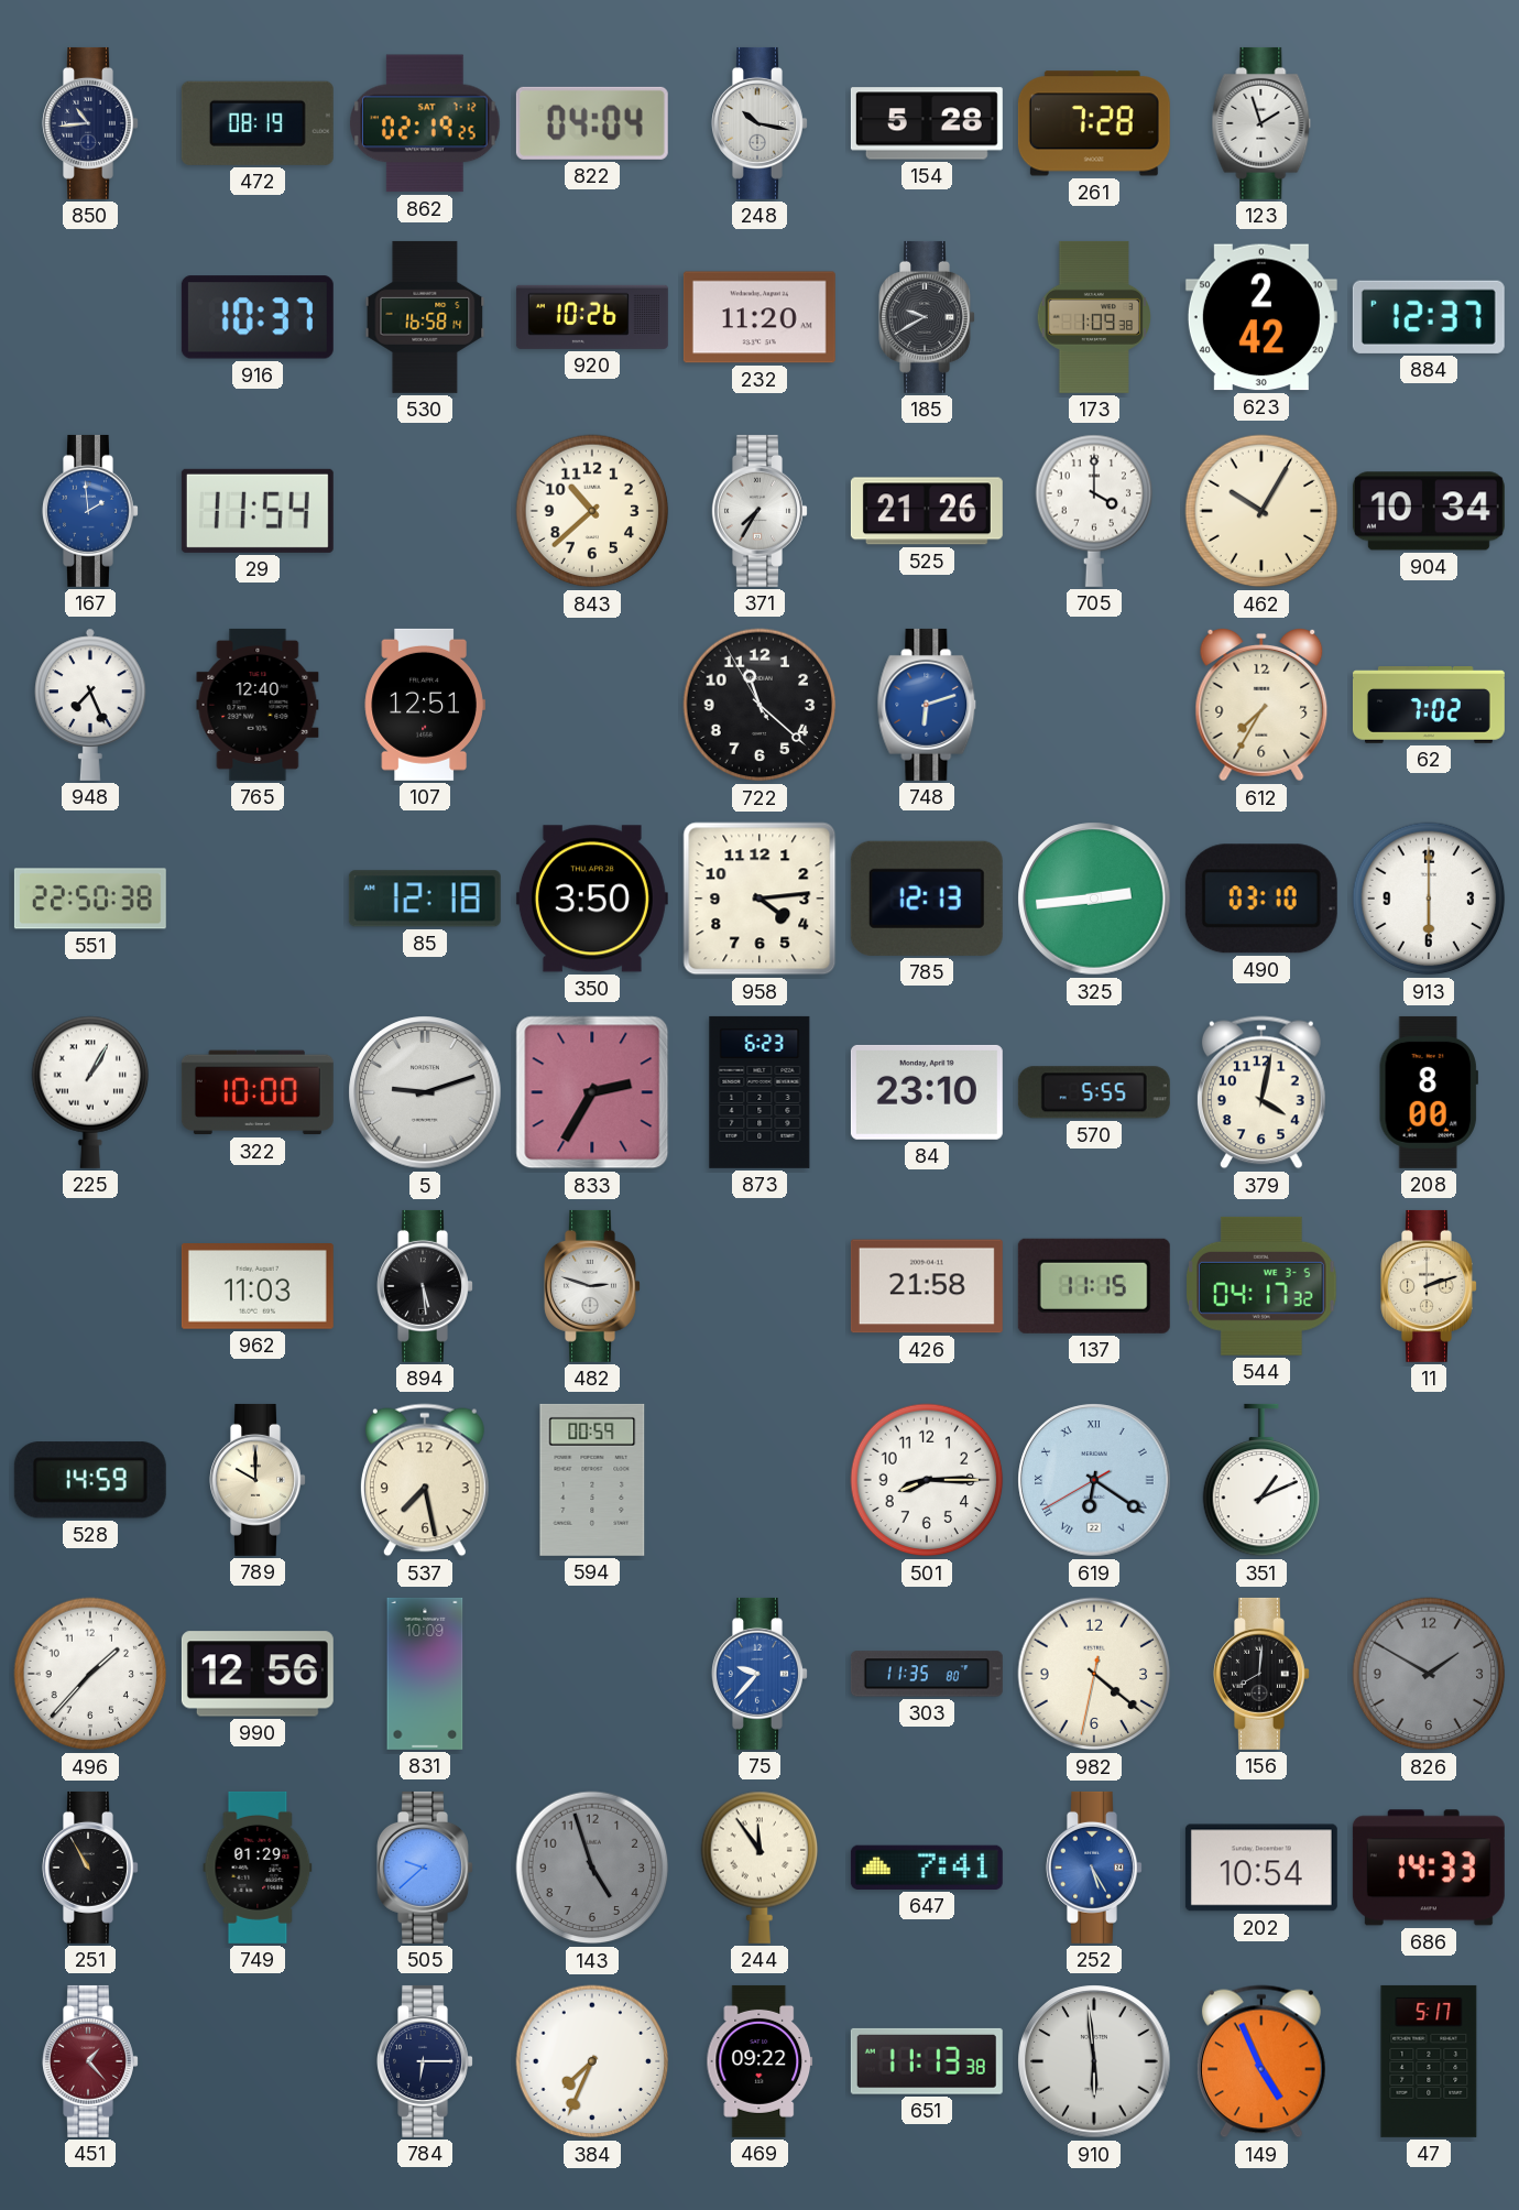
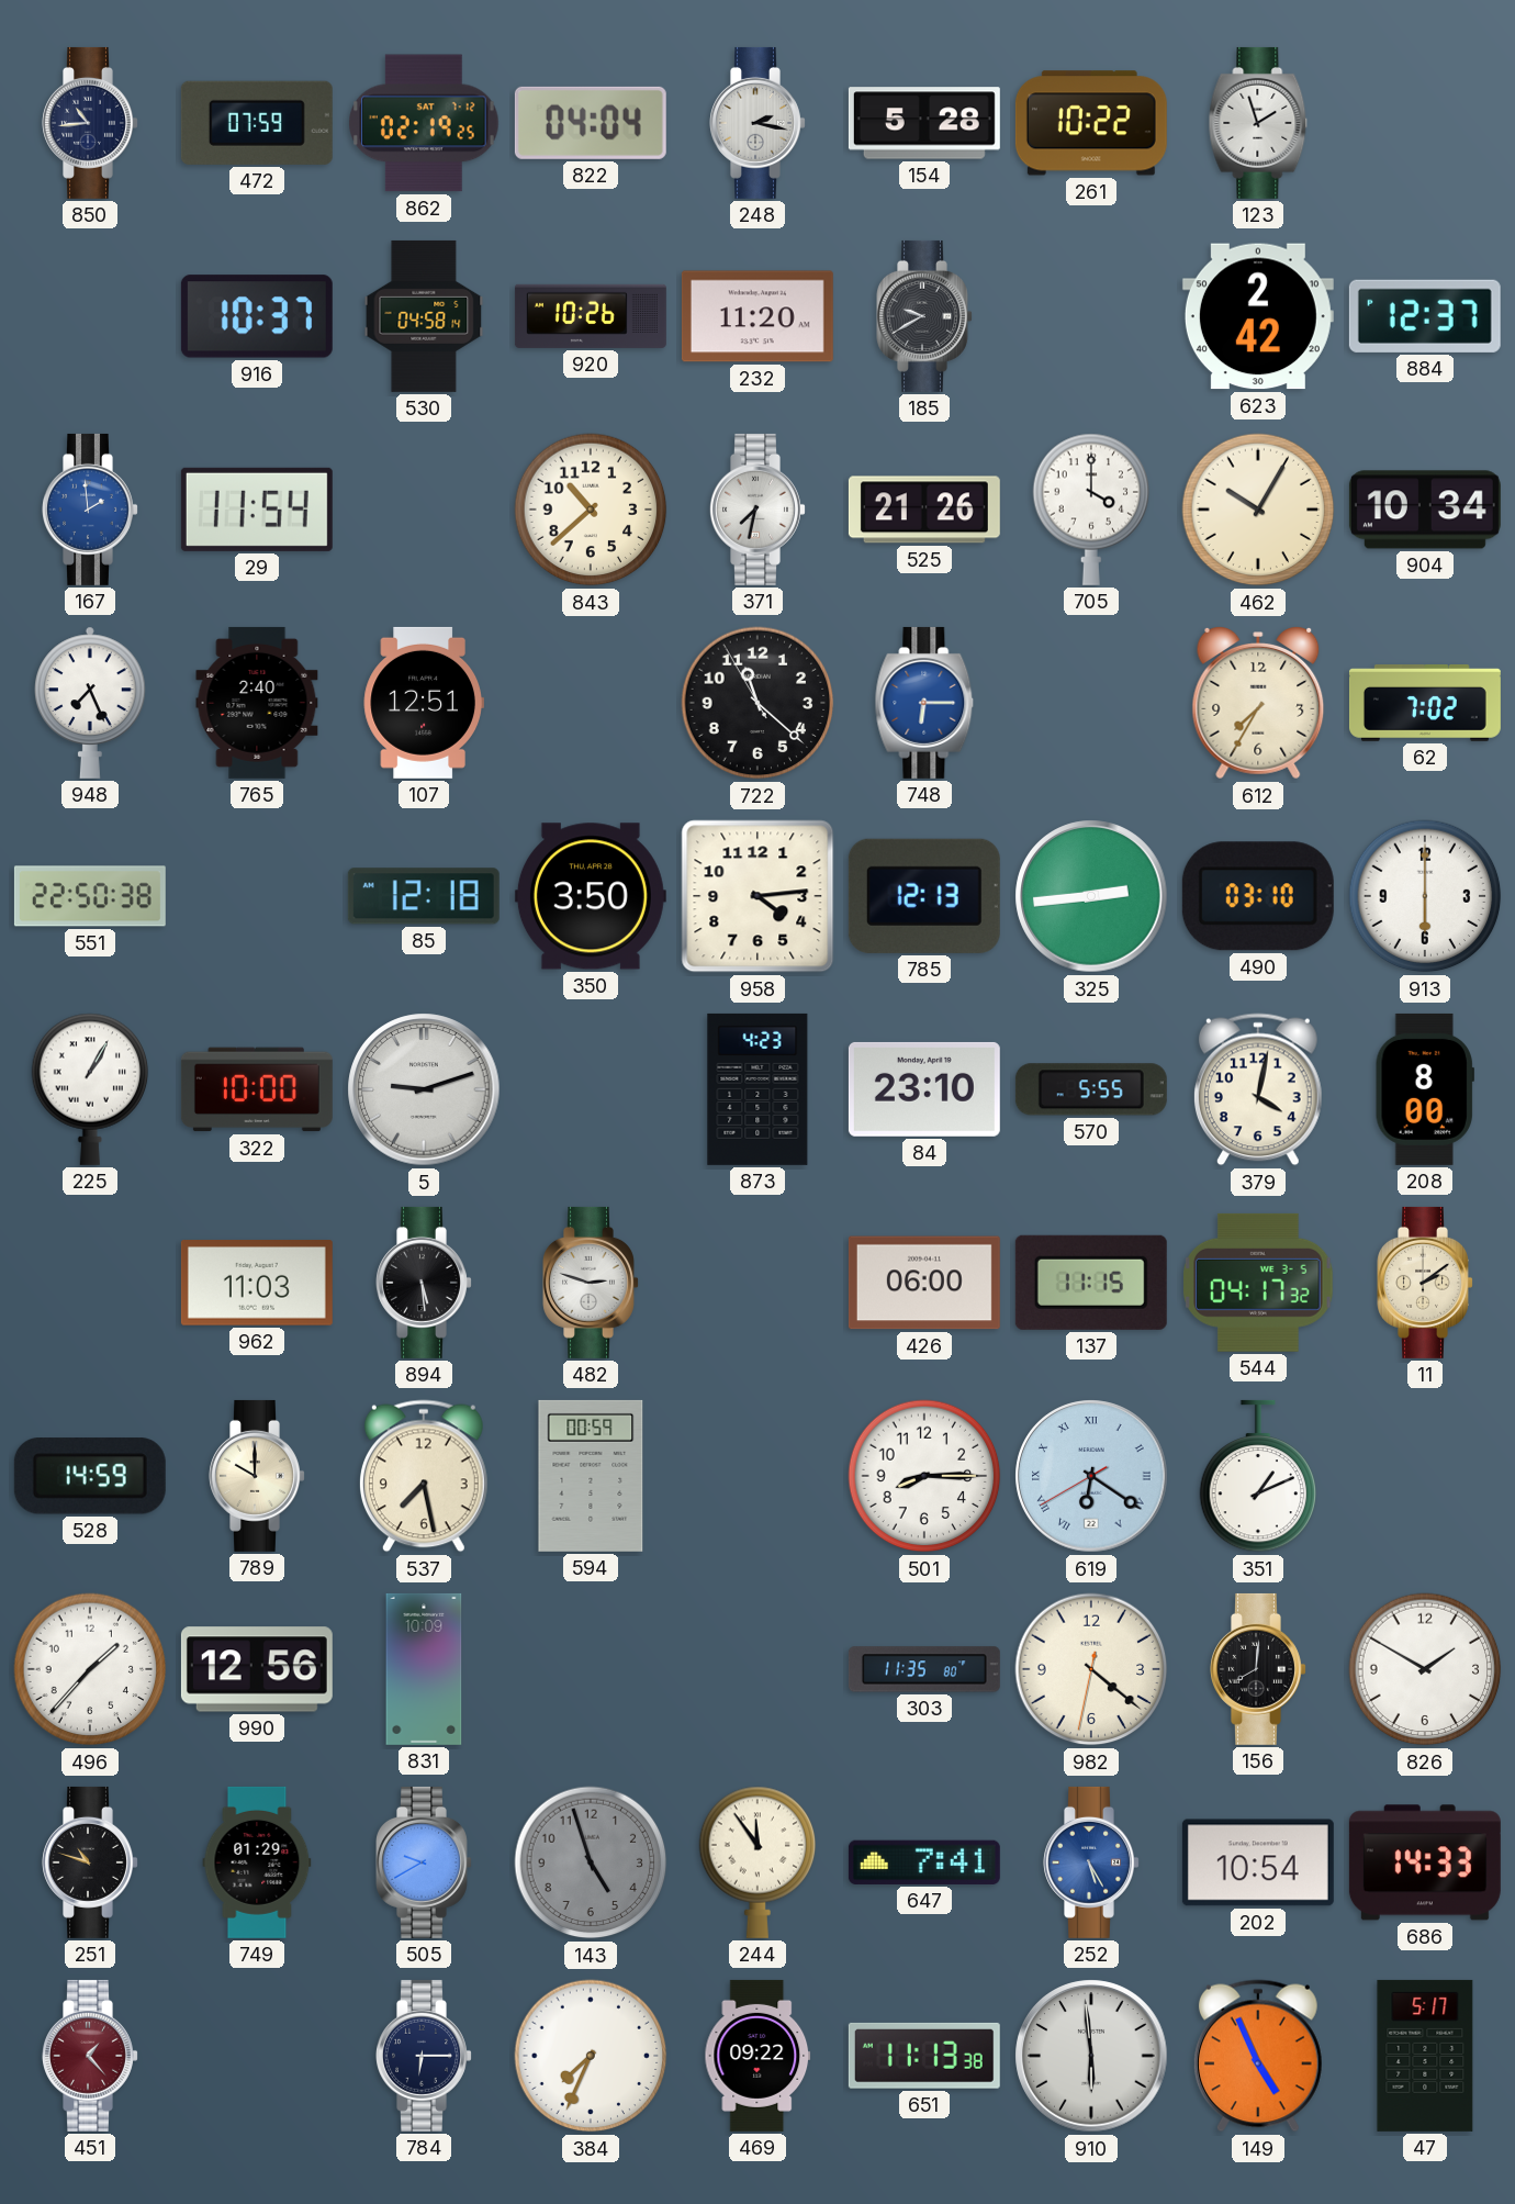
472: 08:19 -> 07:59
248: 10:17 -> 2:17
261: 7:28 -> 10:22
530: 16:58 -> 04:58
173: 1:09 -> none
371: 7:35 -> 7:32
765: 12:40 -> 2:40
748: 6:12 -> 6:15
833: 2:35 -> none
873: 6:23 -> 4:23
426: 21:58 -> 06:00
11: 2:12 -> 2:09
75: 9:37 -> none
826 dial: grey -> white
251: 10:55 -> 10:48
505: 9:38 -> 9:40
